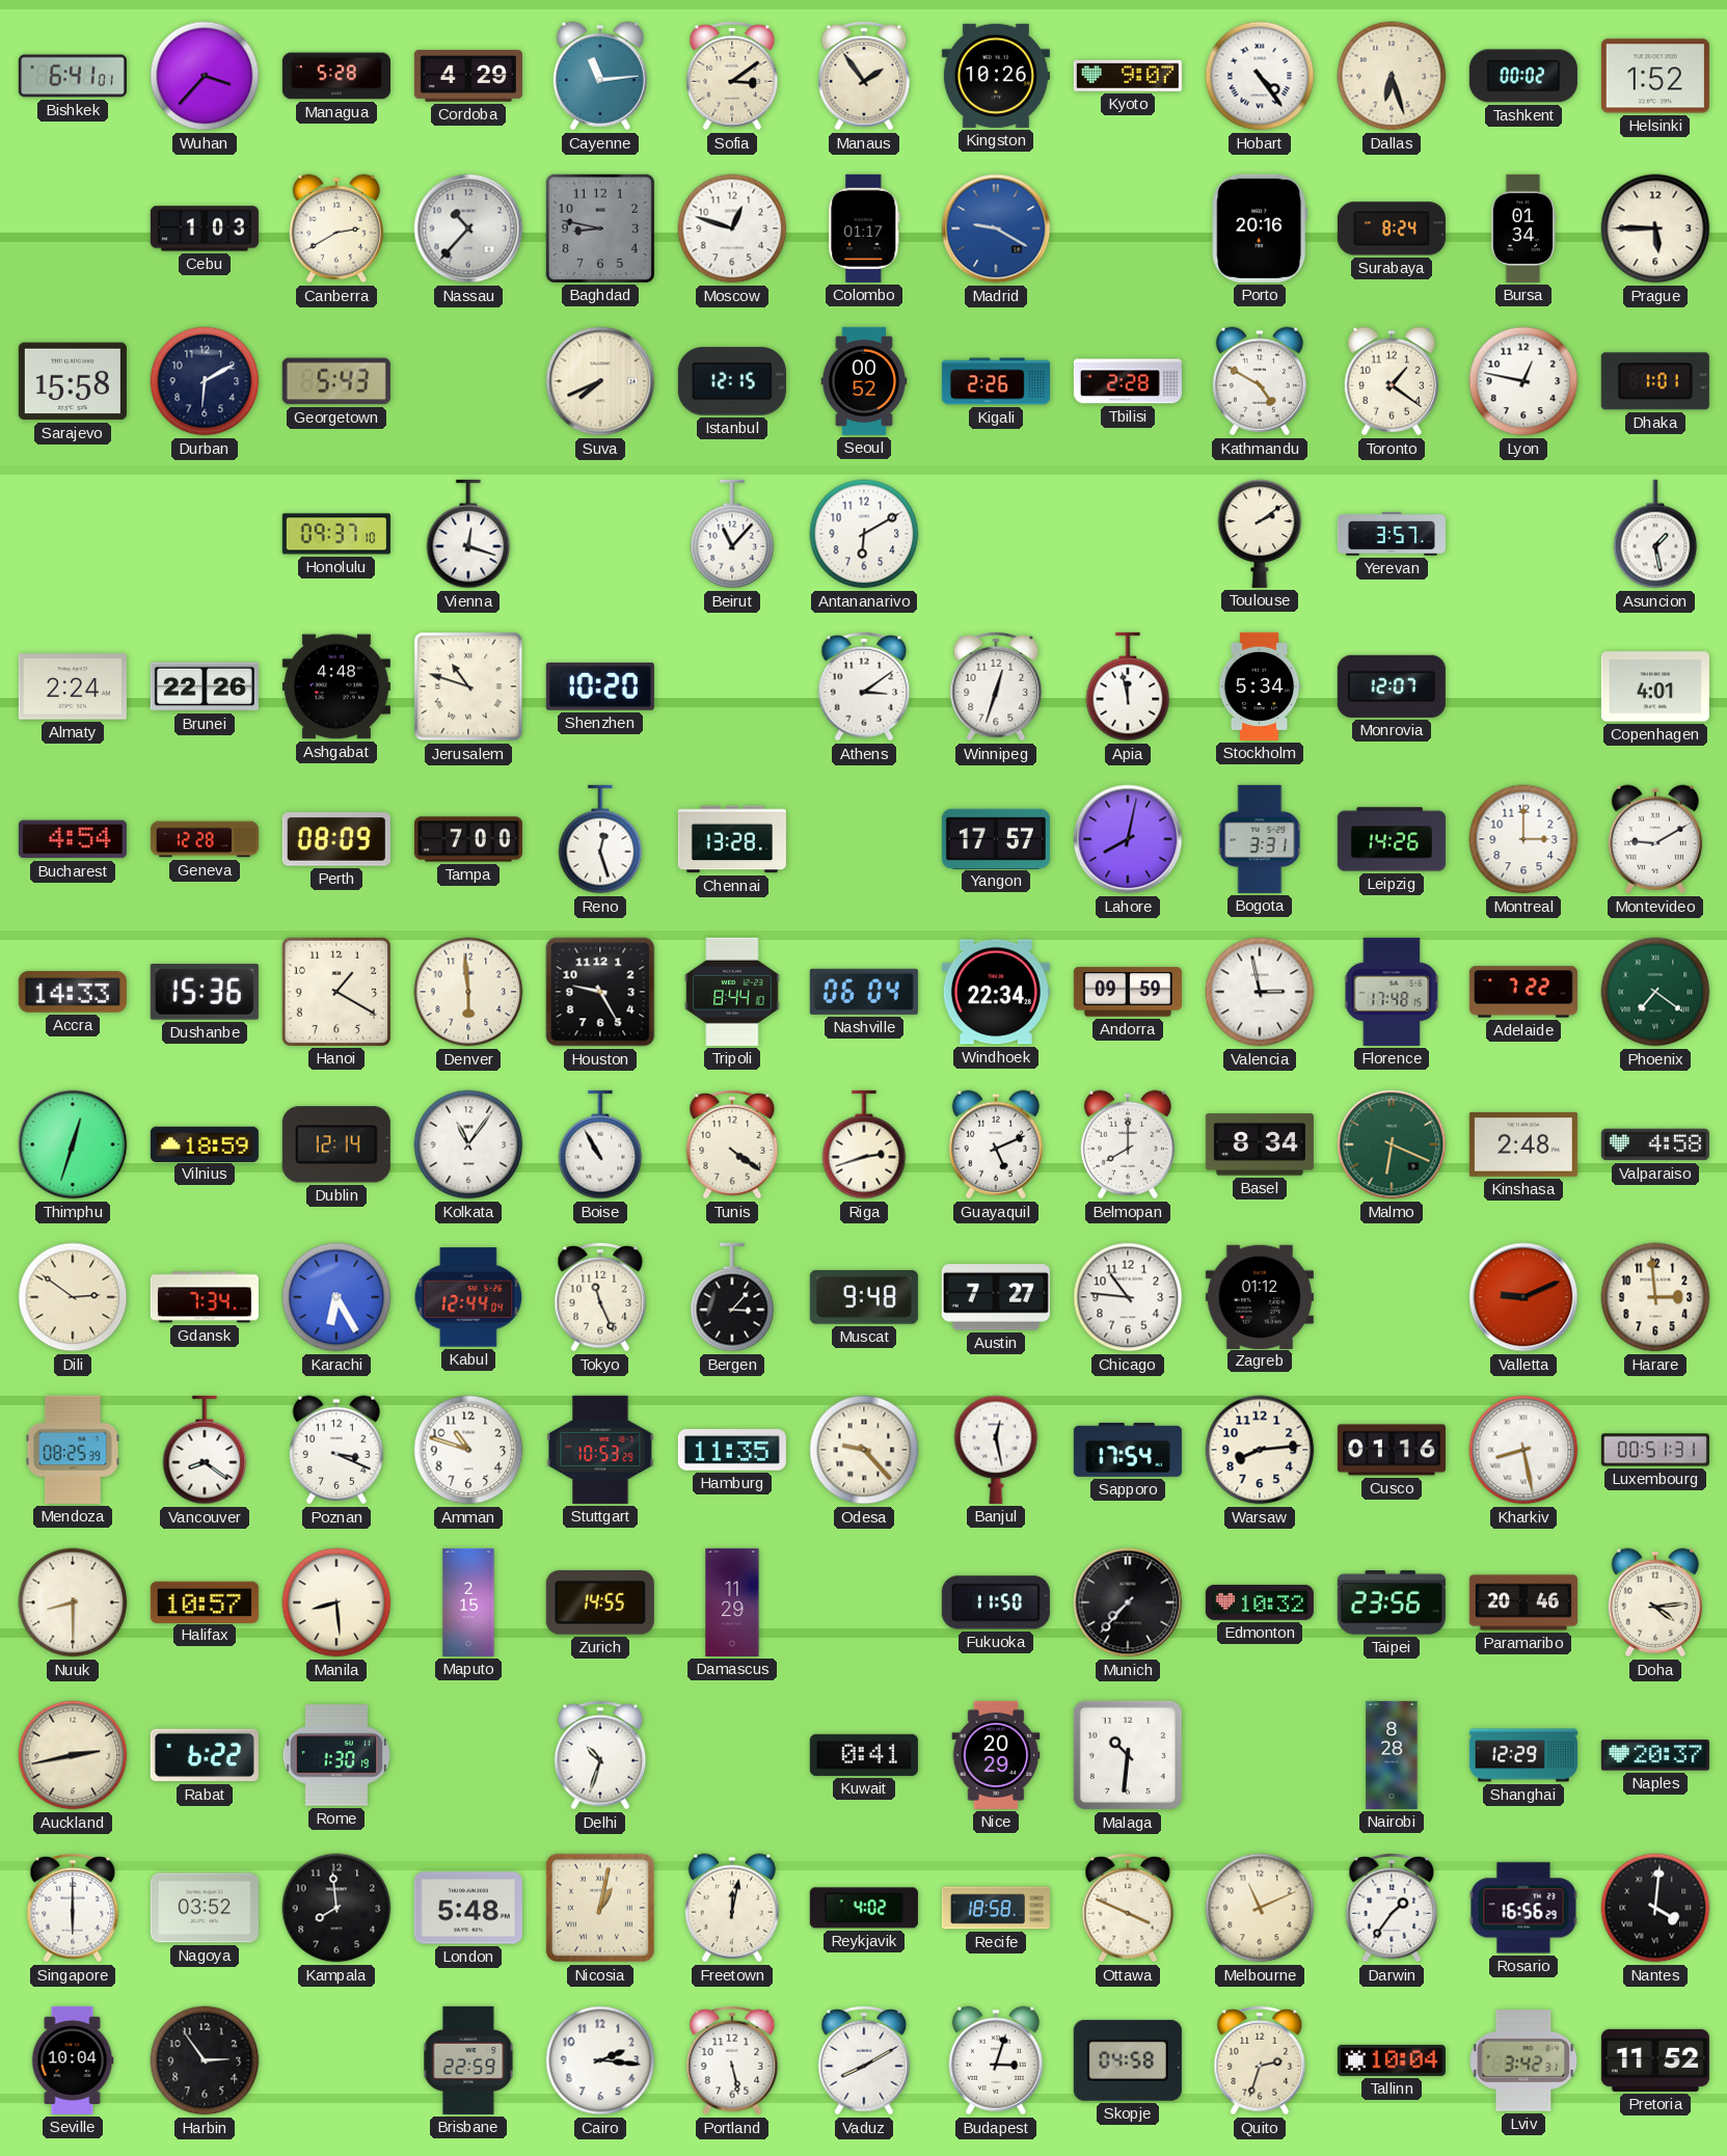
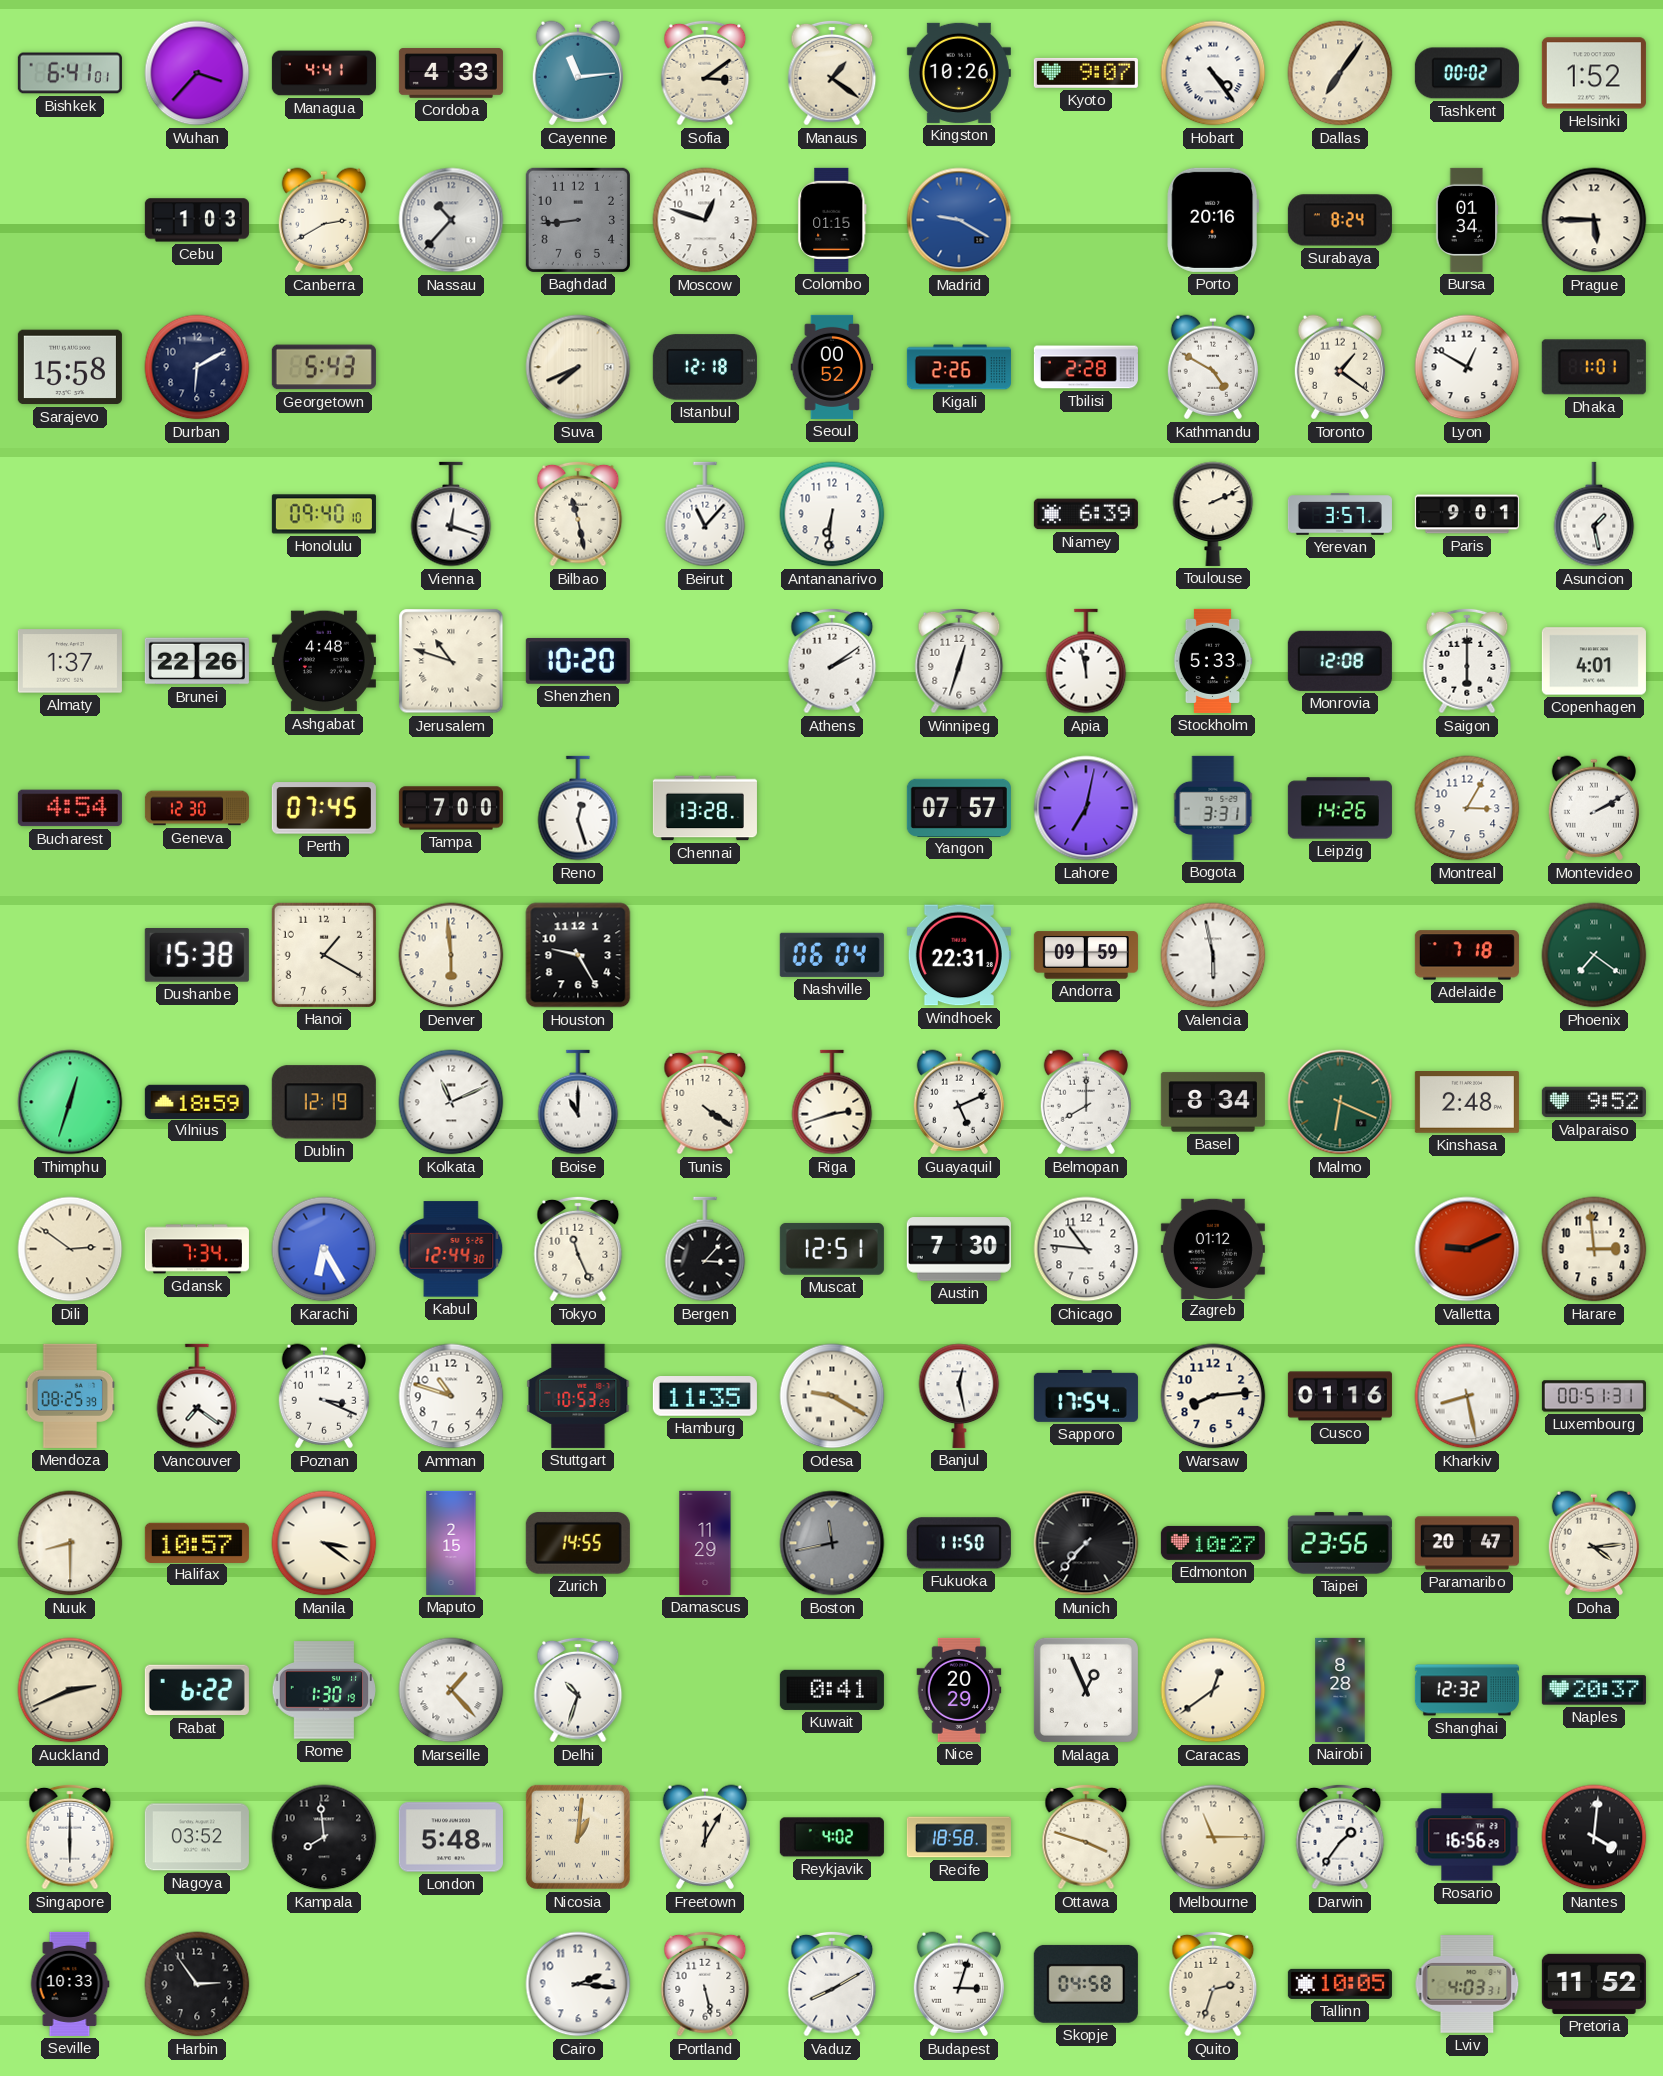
Managua: 5:28 -> 4:41
Cordoba: 4:29 -> 4:33
Manaus: 1:54 -> 1:21
Dallas: 6:27 -> 7:06
Baghdad: 8:47 -> 8:44
Colombo: 01:17 -> 01:15
Istanbul: 12:15 -> 12:18
Lyon: 12:47 -> 12:50
Honolulu: 09:37 -> 09:40
Bilbao: none -> 11:28
Antananarivo: 6:10 -> 6:31
Niamey: none -> 6:39
Toulouse: 2:09 -> 2:11
Paris: none -> 9:01
Almaty: 2:24 -> 1:37
Athens: 3:09 -> 2:09
Stockholm: 5:34 -> 5:33
Monrovia: 12:07 -> 12:08
Saigon: none -> 6:00
Geneva: 12:28 -> 12:30
Perth: 08:09 -> 07:45
Yangon: 17:57 -> 07:57
Lahore: 8:02 -> 7:02
Montreal: 3:00 -> 3:05
Montevideo: 9:10 -> 2:10
Accra: 14:33 -> none
Dushanbe: 15:36 -> 15:38
Tripoli: 8:44 -> none
Windhoek: 22:34 -> 22:31
Valencia: 2:58 -> 5:58
Florence: 17:48 -> none
Adelaide: 7:22 -> 7:18
Dublin: 12:14 -> 12:19
Kolkata: 11:06 -> 11:11
Boise: 10:55 -> 11:00
Valparaiso: 4:58 -> 9:52
Kabul: 12:44:04 -> 12:44:30
Muscat: 9:48 -> 12:51
Austin: 7:27 -> 7:30
Vancouver: 8:21 -> 7:21
Odesa: 9:23 -> 9:20
Manila: 8:29 -> 3:21
Boston: none -> 11:43
Edmonton: 10:32 -> 10:27
Paramaribo: 20:46 -> 20:47
Auckland: 2:43 -> 2:41
Marseille: none -> 1:23
Malaga: 10:31 -> 12:56
Caracas: none -> 12:39
Shanghai: 12:29 -> 12:32
Nicosia: 1:02 -> 1:01
Freetown: 12:02 -> 12:05
Ottawa: 3:49 -> 3:48
Melbourne: 11:11 -> 11:15
Seville: 10:04 -> 10:33
Brisbane: 22:59 -> none
Tallinn: 10:04 -> 10:05
Lviv: 3:42 -> 4:03
